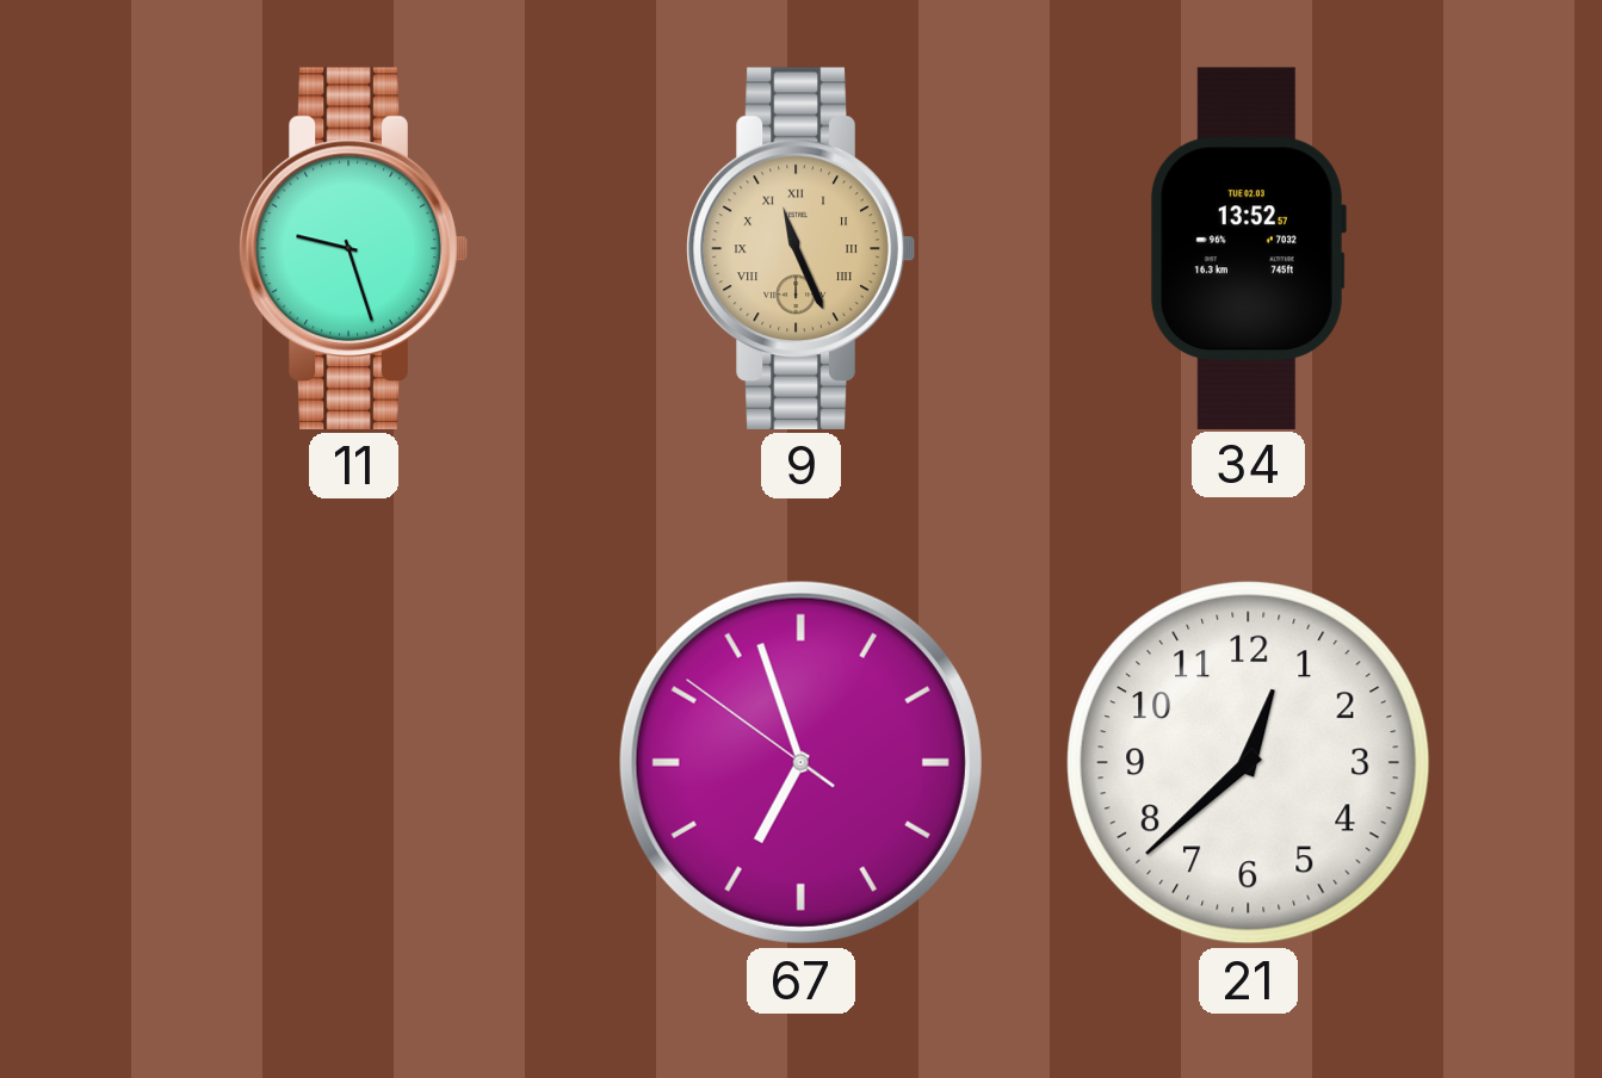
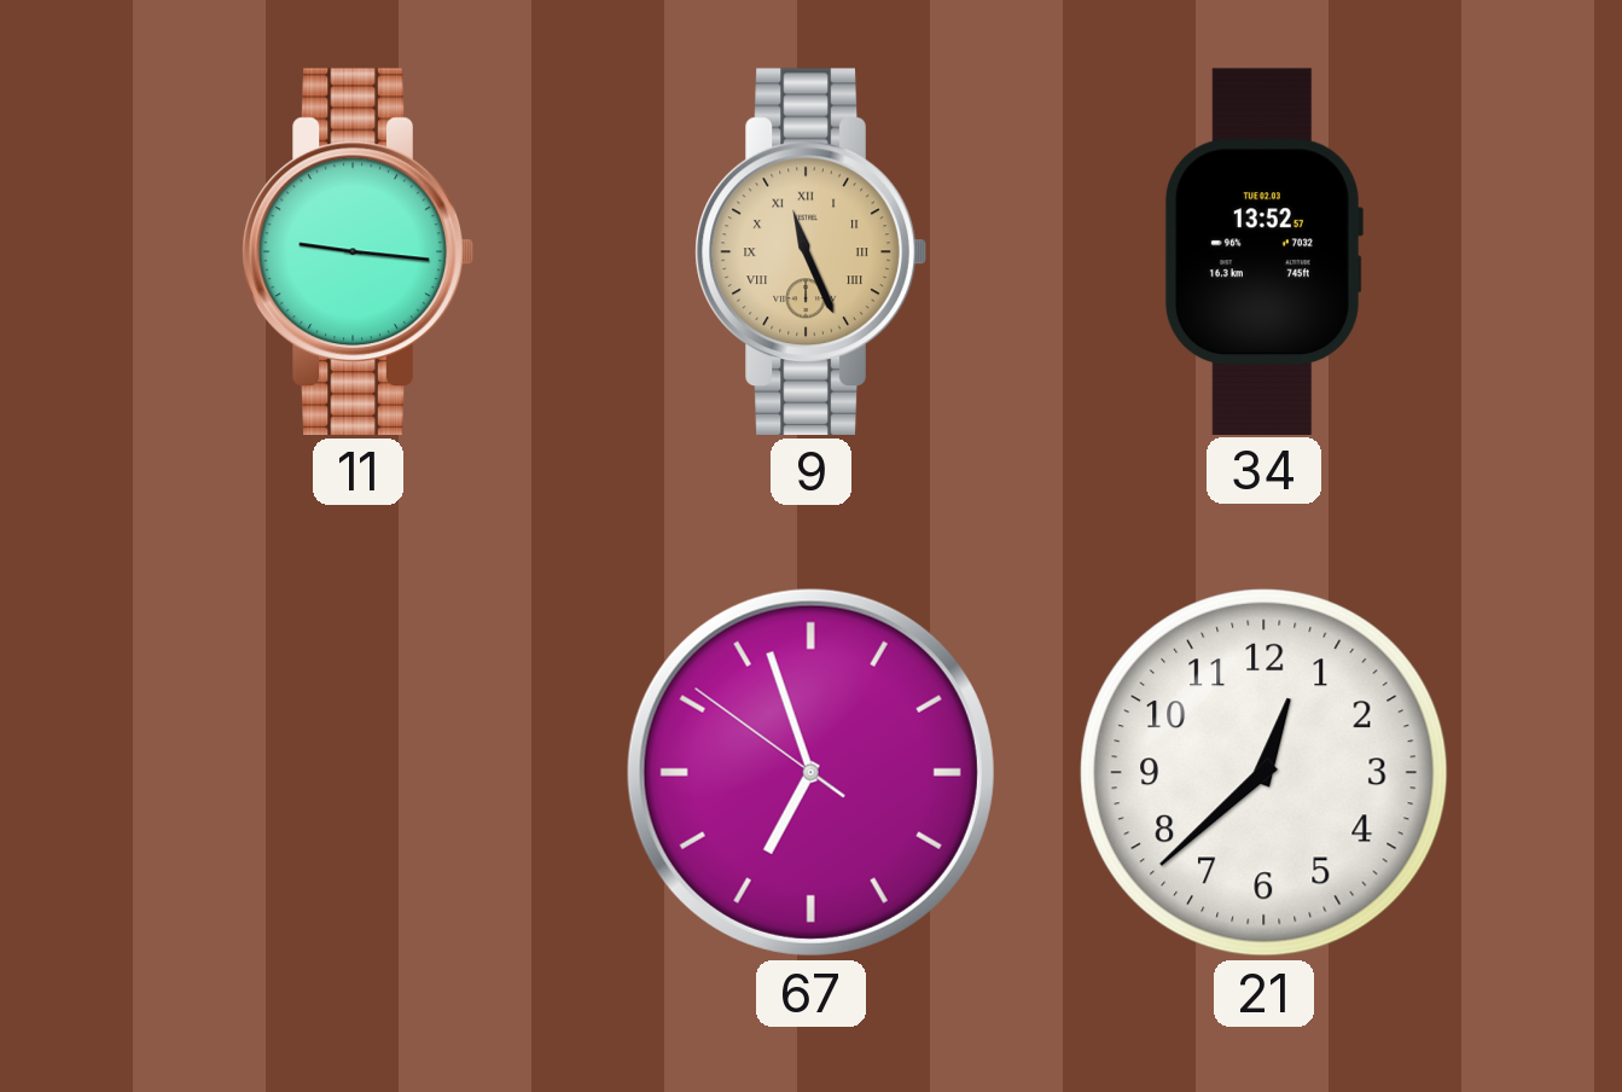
11: 9:27 -> 9:16
